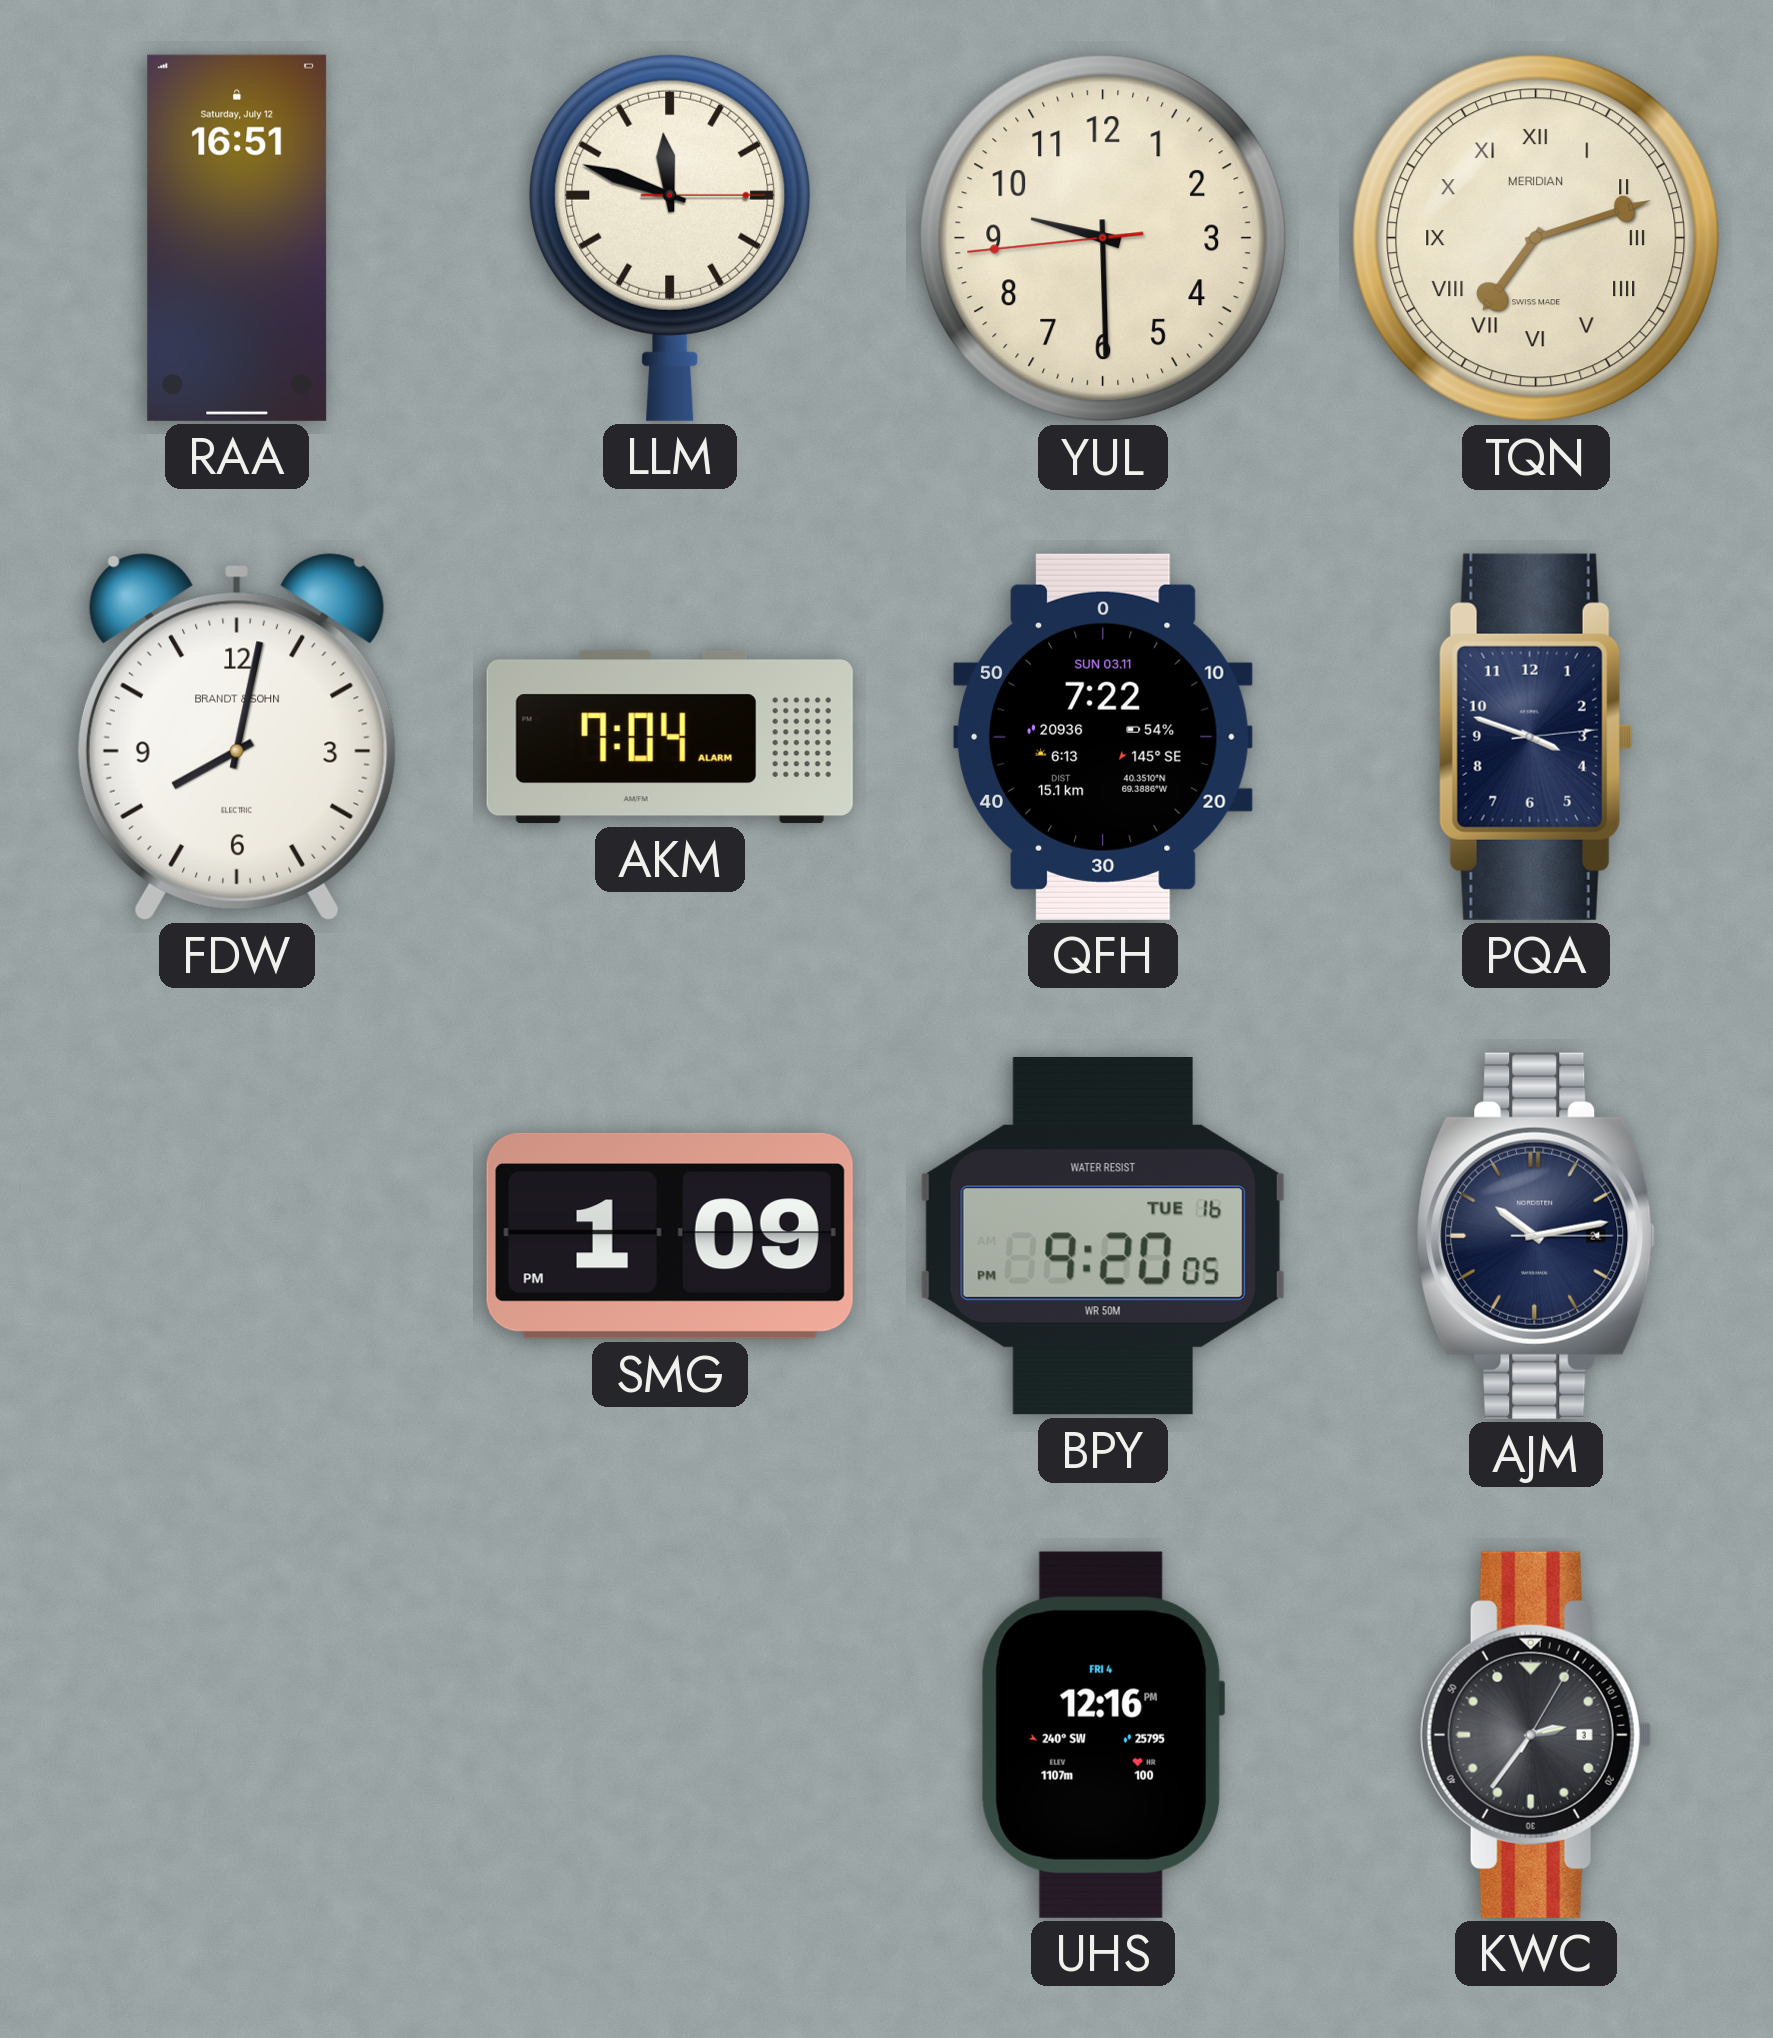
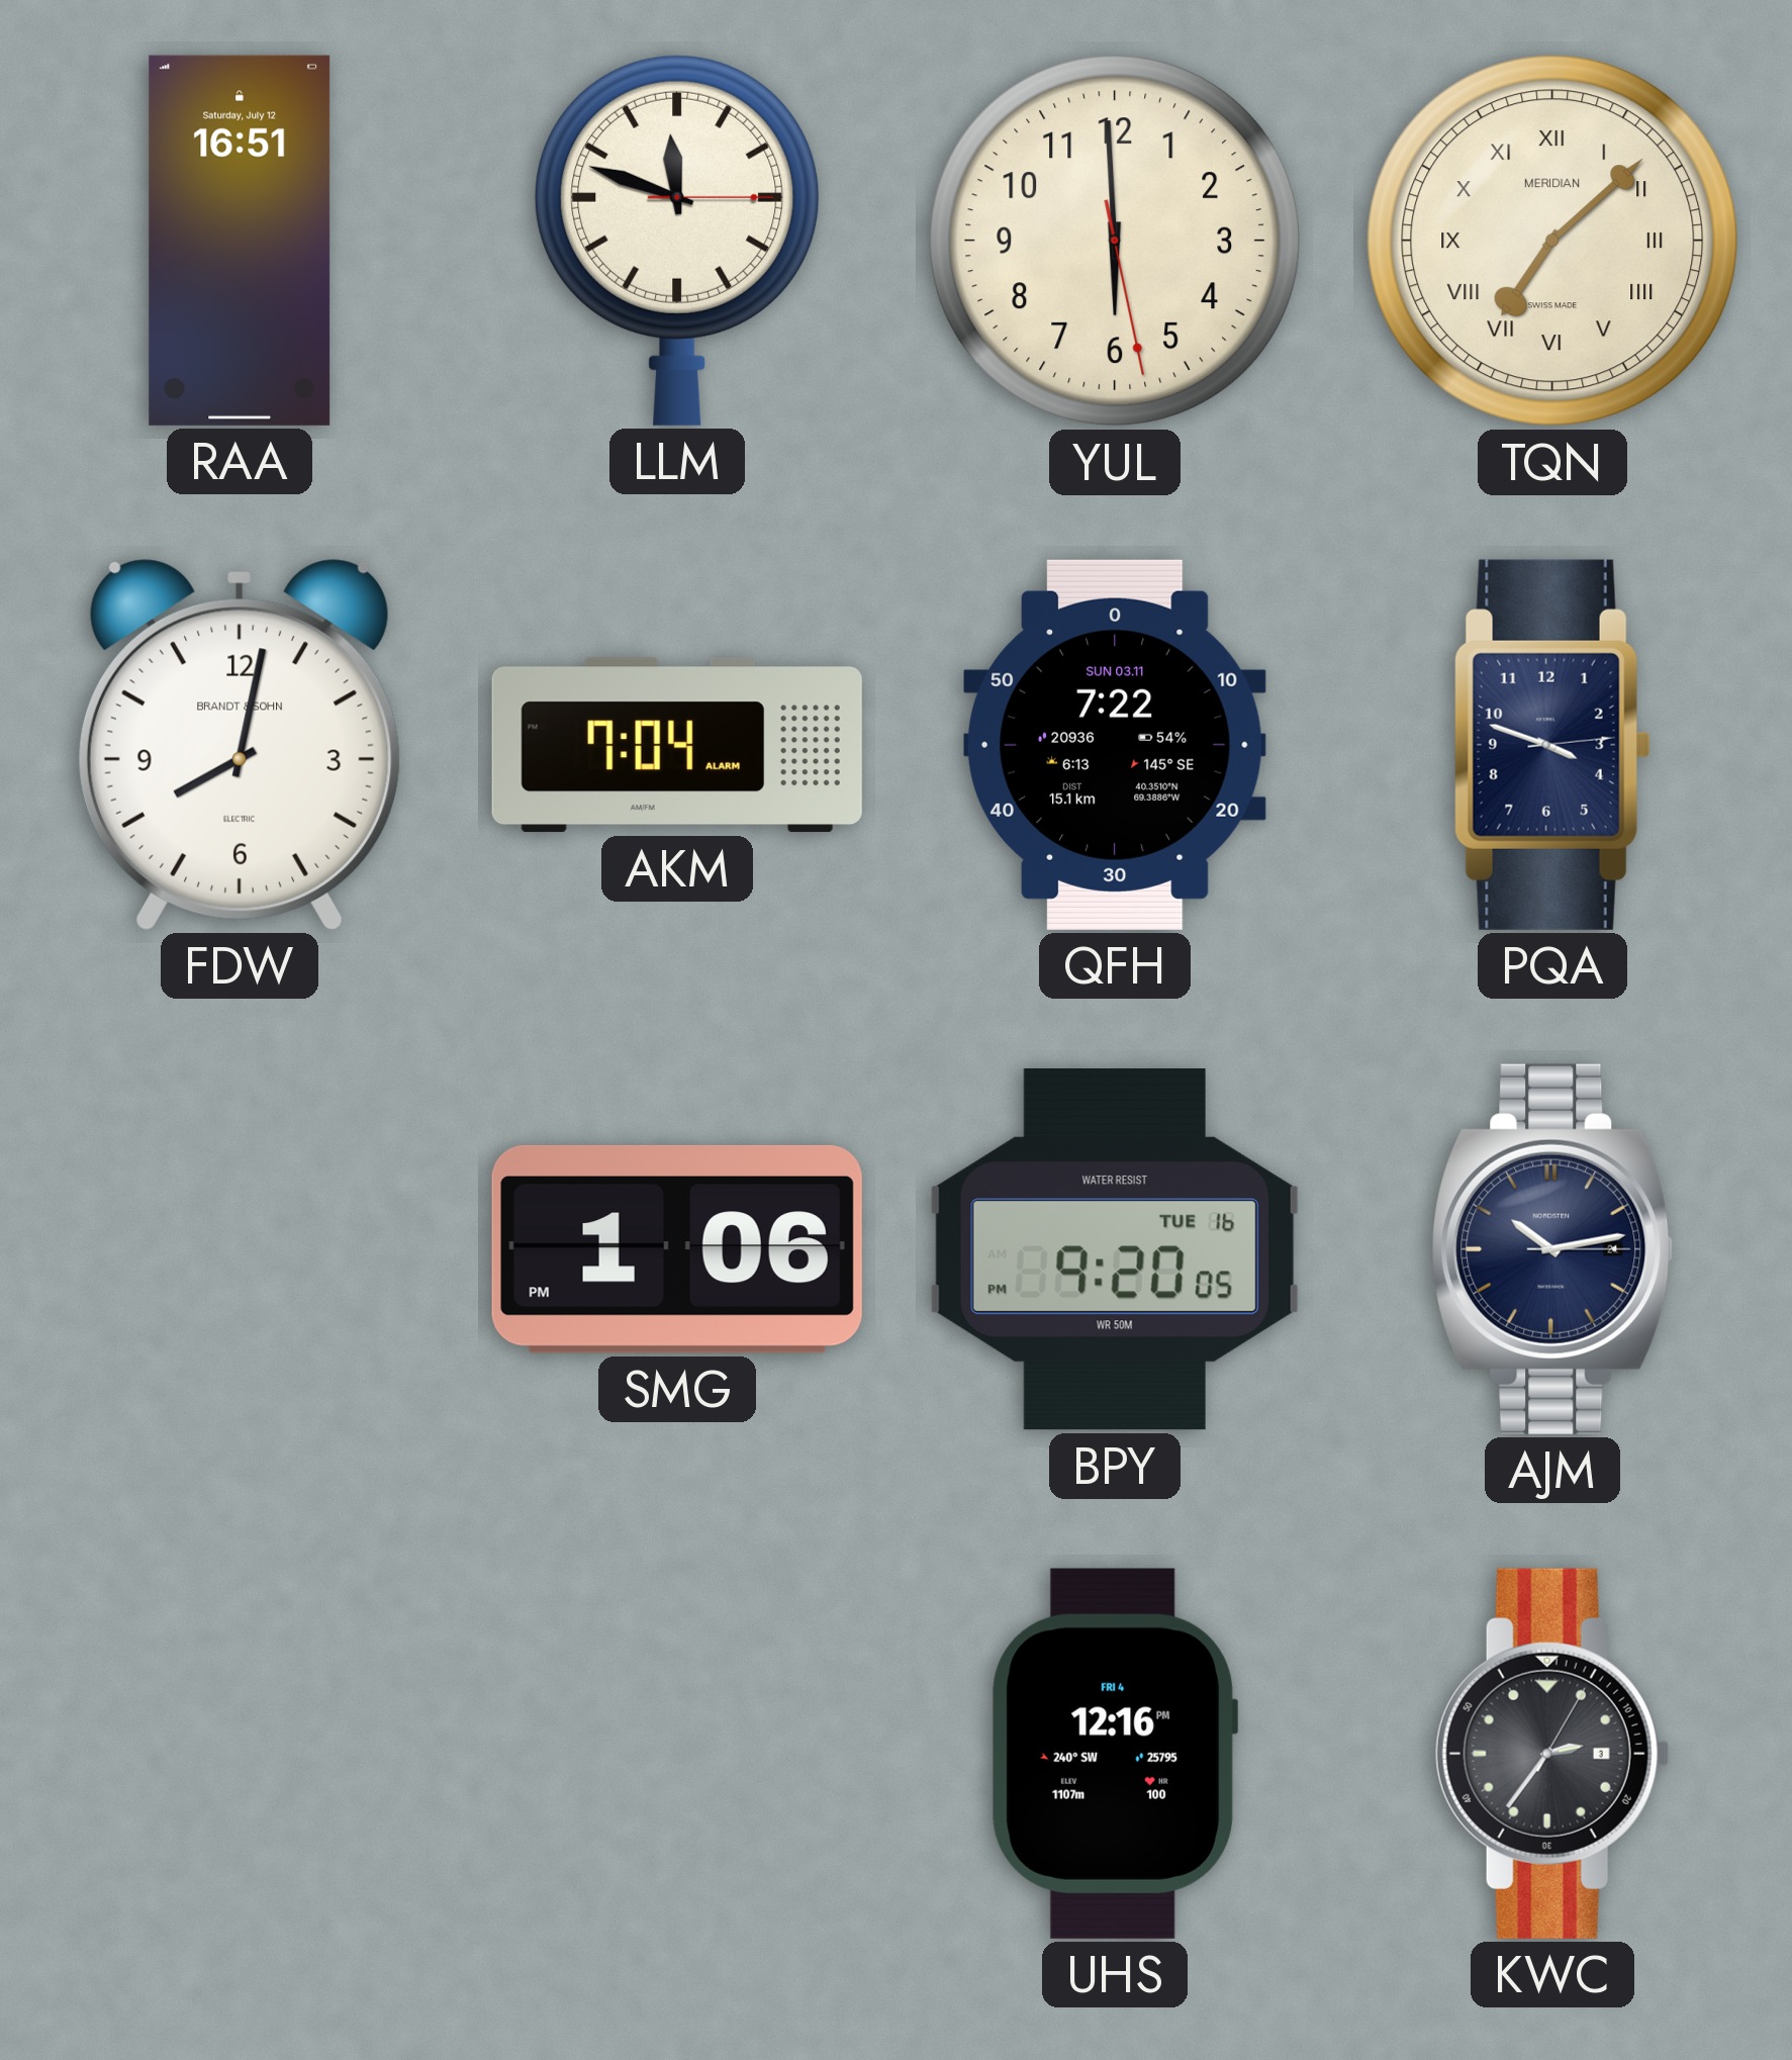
YUL: 9:29 -> 5:59
TQN: 7:12 -> 7:08
SMG: 1:09 -> 1:06
